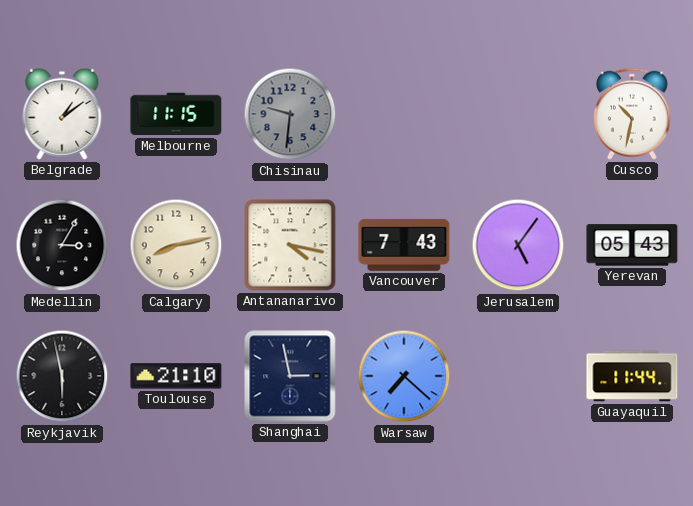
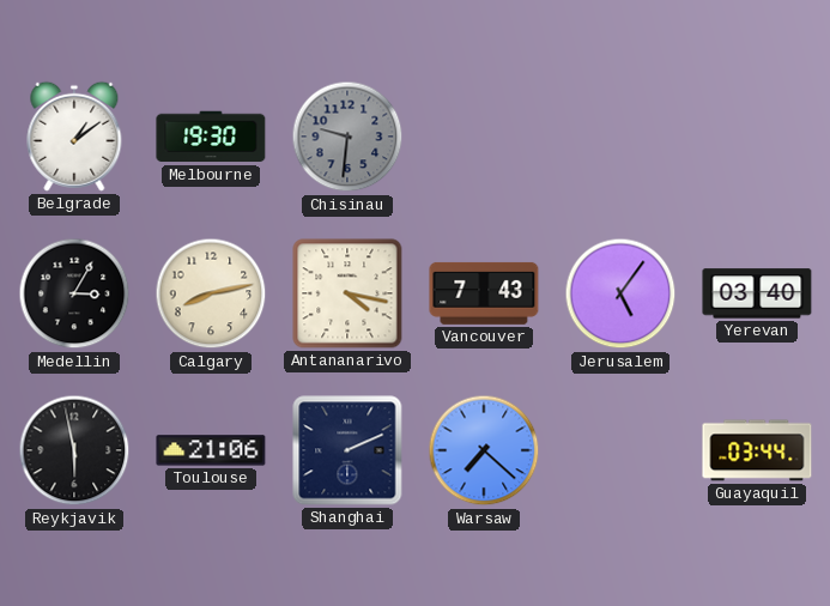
Melbourne: 11:15 -> 19:30
Cusco: 10:32 -> none
Yerevan: 05:43 -> 03:40
Toulouse: 21:10 -> 21:06
Shanghai: 2:58 -> 2:11
Guayaquil: 11:44 -> 03:44
